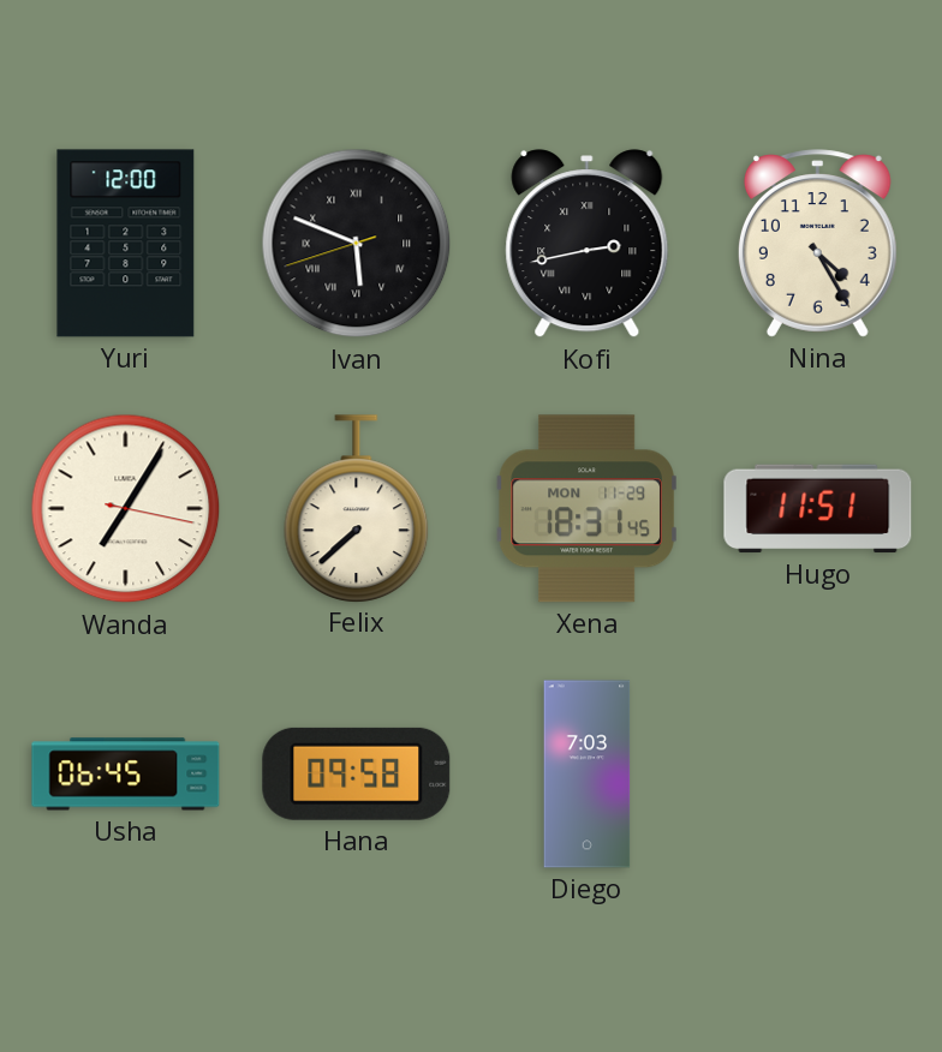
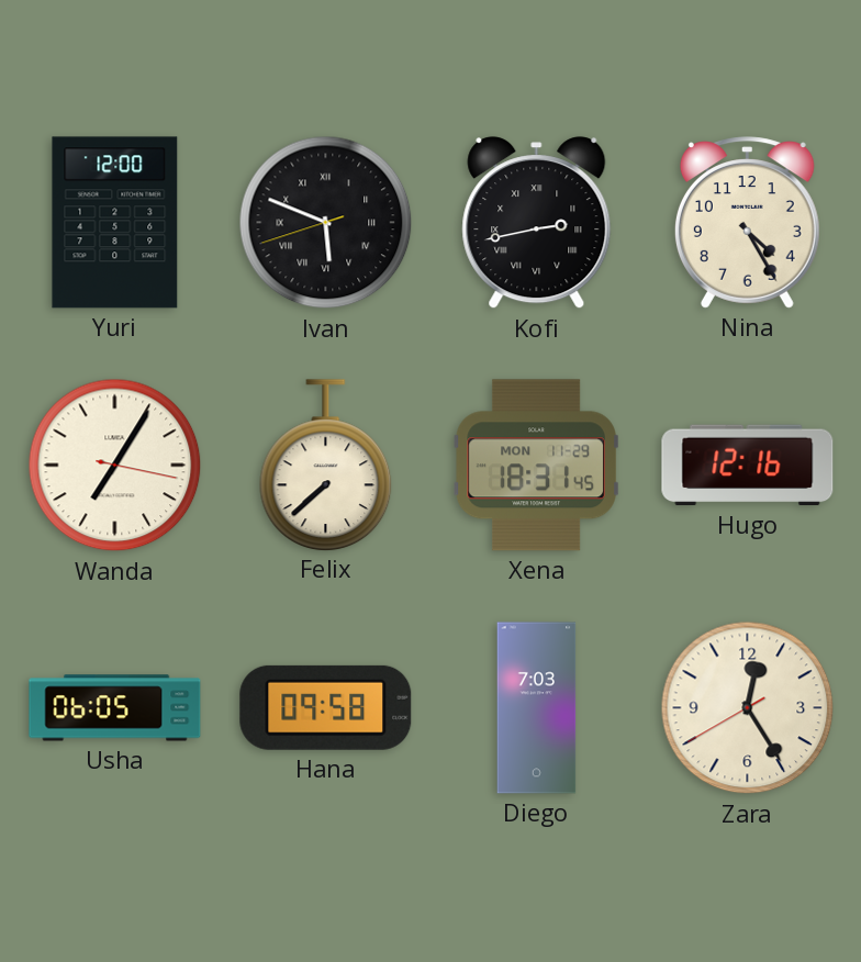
Hugo: 11:51 -> 12:16
Usha: 06:45 -> 06:05
Zara: none -> 12:24
